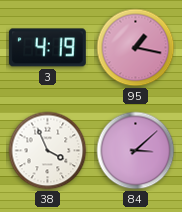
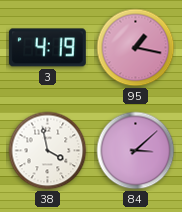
38: 3:56 -> 3:58
